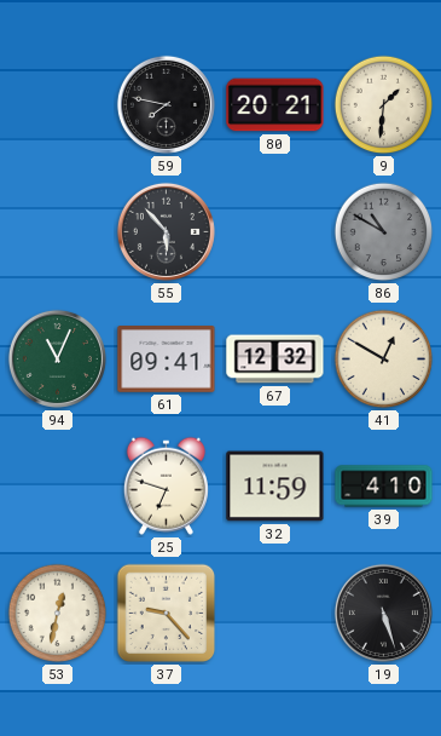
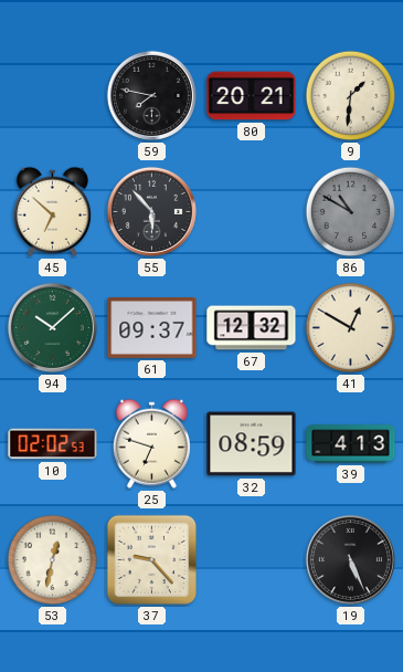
45: none -> 6:52
94: 11:04 -> 10:08
61: 09:41 -> 09:37
10: none -> 02:02
32: 11:59 -> 08:59
39: 4:10 -> 4:13
19: 5:27 -> 5:26
